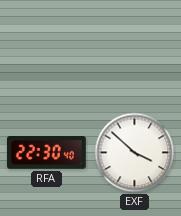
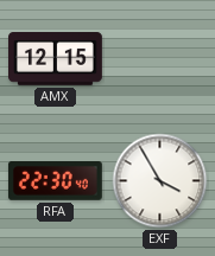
AMX: none -> 12:15
EXF: 3:52 -> 3:55
